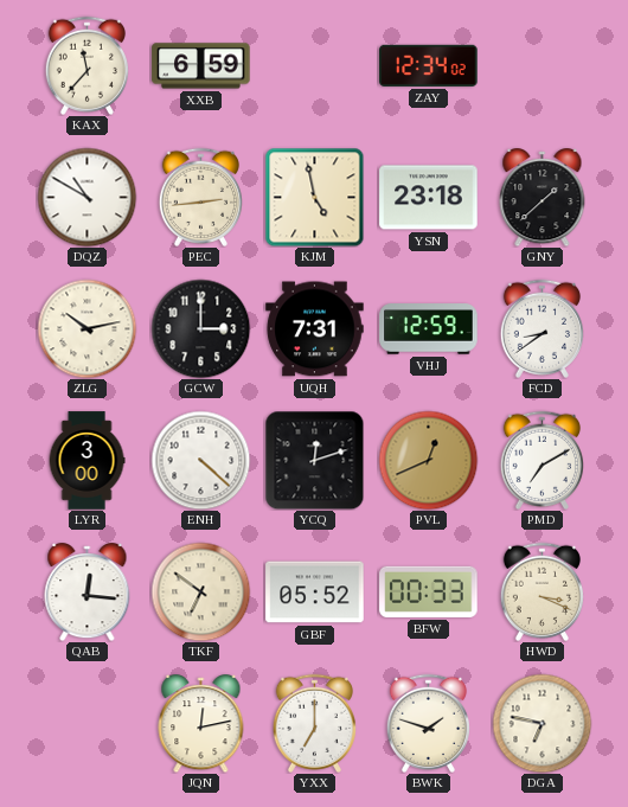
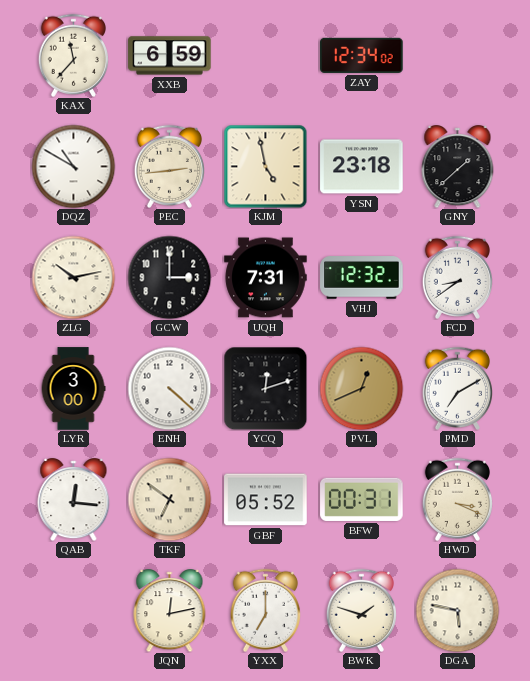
VHJ: 12:59 -> 12:32
BFW: 00:33 -> 00:31
DGA: 6:47 -> 5:47
